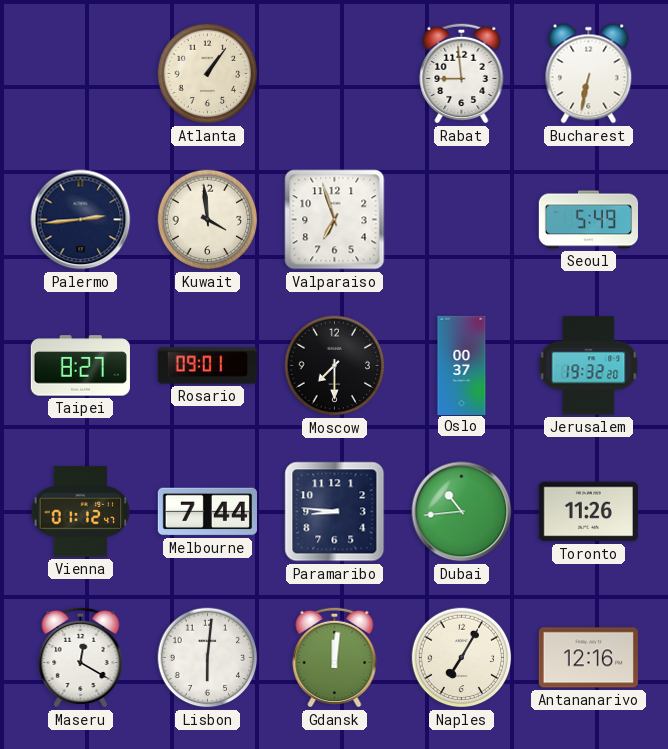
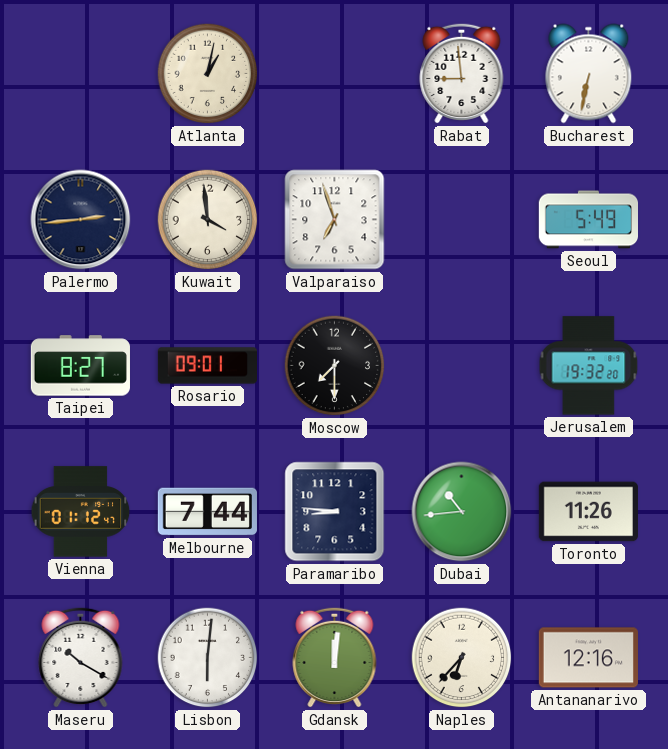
Atlanta: 1:06 -> 1:02
Oslo: 00:37 -> none
Maseru: 12:20 -> 10:20
Naples: 7:05 -> 6:37
